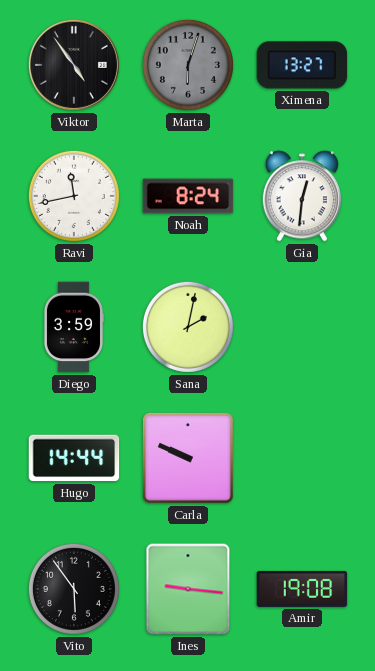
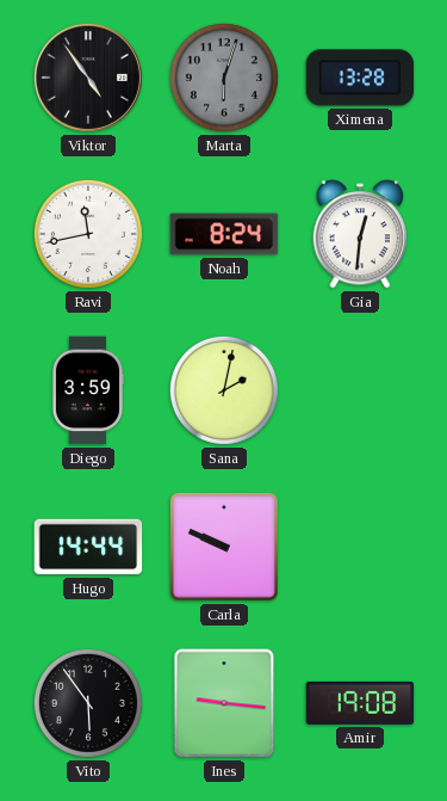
Ximena: 13:27 -> 13:28
